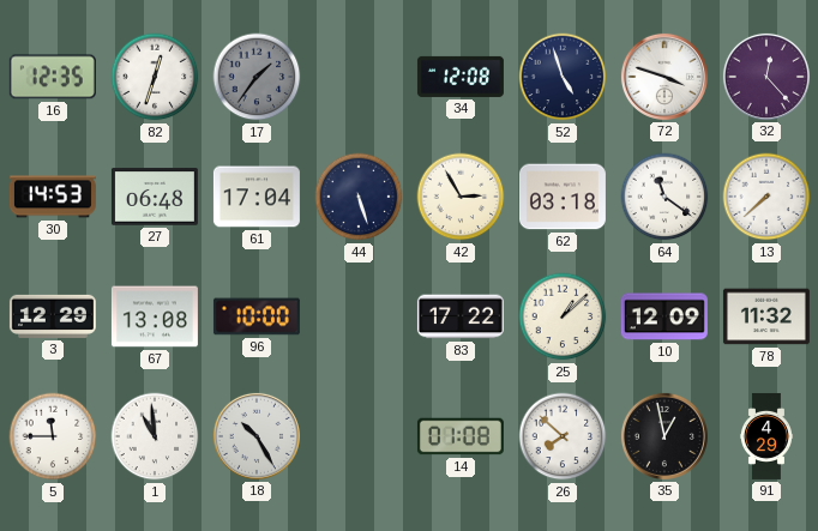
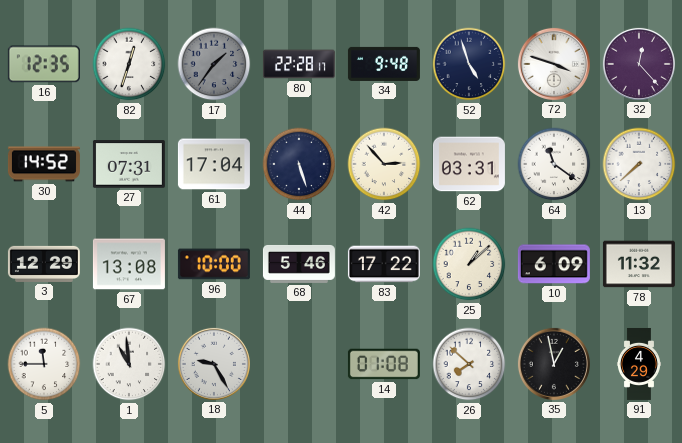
80: none -> 22:28
34: 12:08 -> 9:48
30: 14:53 -> 14:52
27: 06:48 -> 07:31
42: 2:55 -> 2:53
62: 03:18 -> 03:31
68: none -> 5:46
10: 12:09 -> 6:09
18: 10:25 -> 9:25
